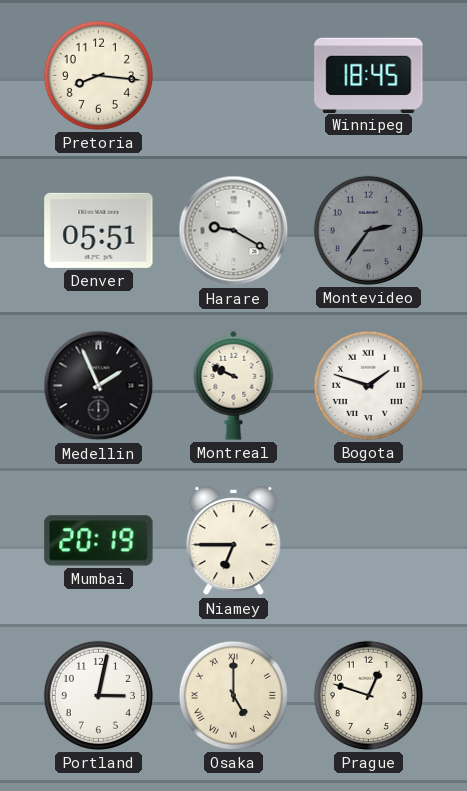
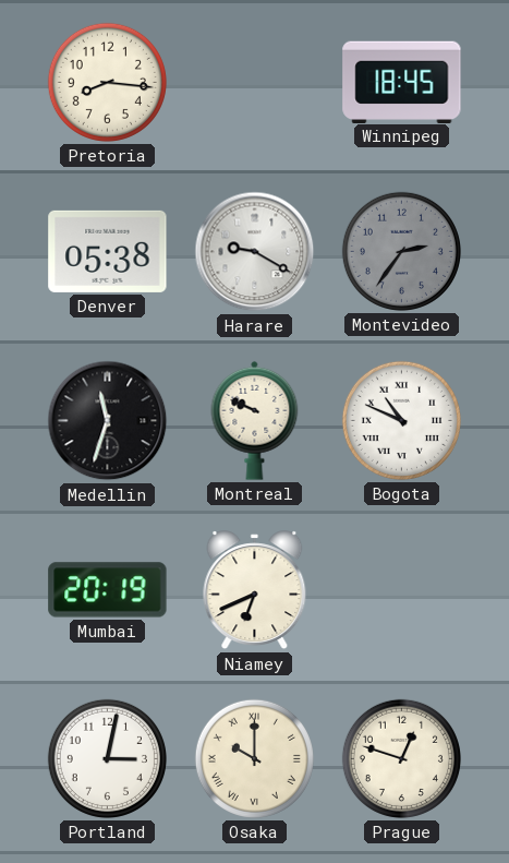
Denver: 05:51 -> 05:38
Medellin: 1:56 -> 11:33
Bogota: 1:48 -> 10:49
Niamey: 6:45 -> 6:41
Osaka: 5:00 -> 10:00
